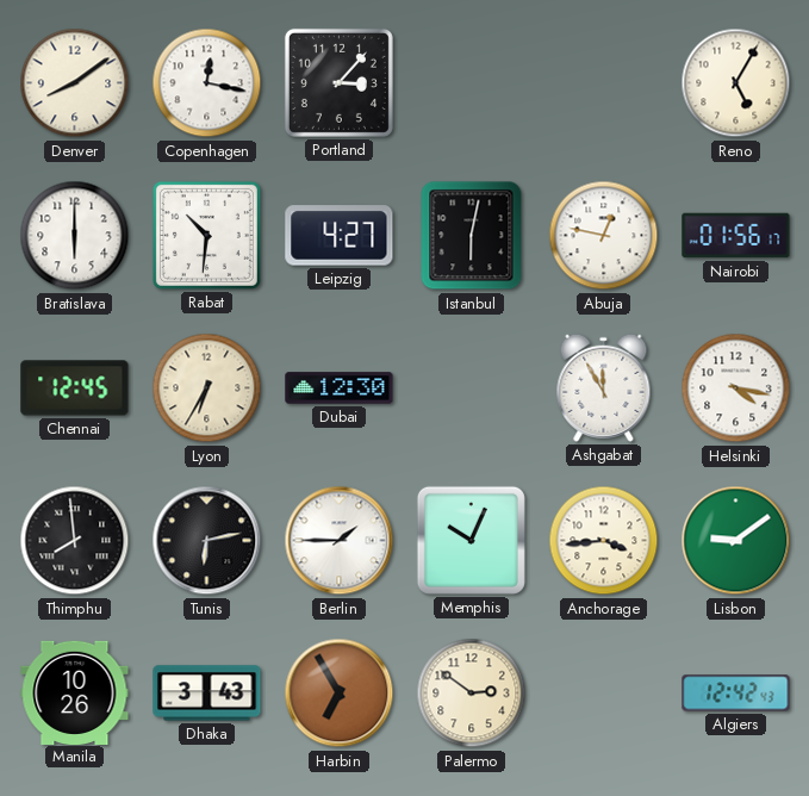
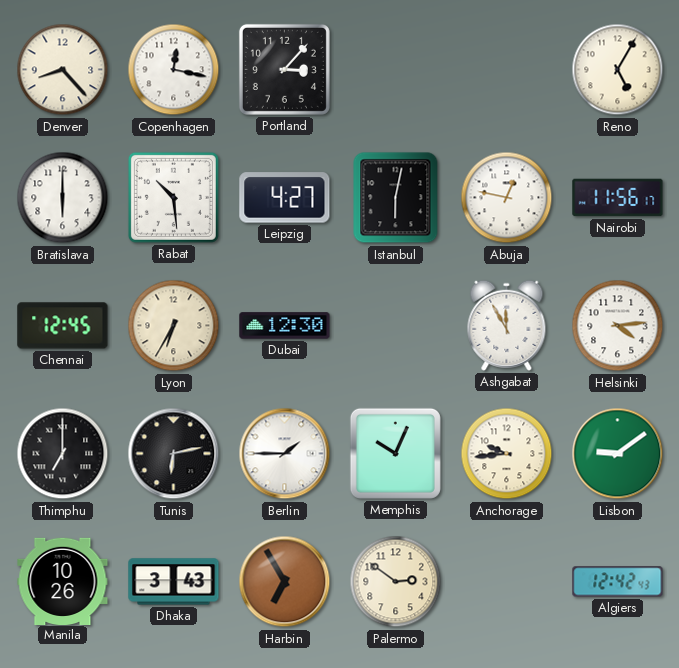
Denver: 8:09 -> 8:23
Rabat: 10:31 -> 10:29
Nairobi: 01:56 -> 11:56
Helsinki: 4:17 -> 4:14
Thimphu: 7:59 -> 7:00
Anchorage: 3:44 -> 9:44
